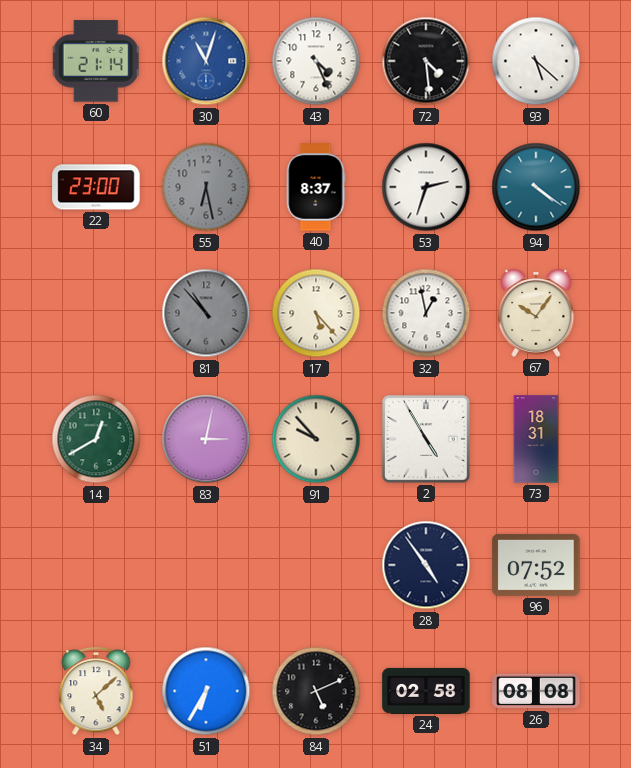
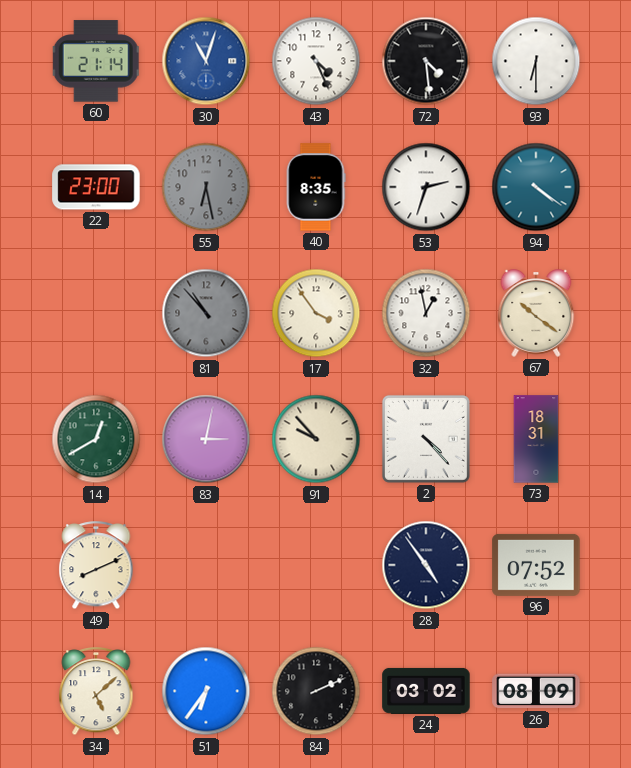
93: 5:22 -> 6:30
40: 8:37 -> 8:35
17: 5:23 -> 3:54
67: 10:06 -> 10:21
2: 4:55 -> 4:23
49: none -> 8:11
51: 6:35 -> 6:36
84: 5:11 -> 2:11
24: 02:58 -> 03:02
26: 08:08 -> 08:09
